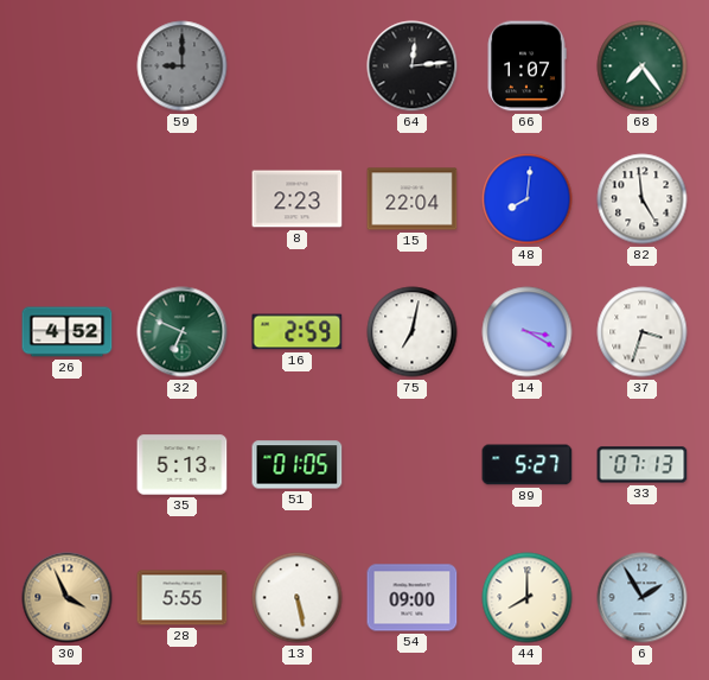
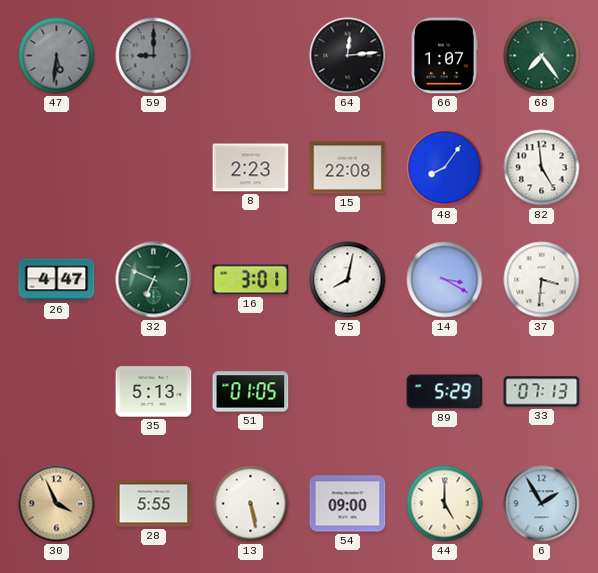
47: none -> 5:31
15: 22:04 -> 22:08
48: 8:01 -> 8:06
26: 4:52 -> 4:47
16: 2:59 -> 3:01
75: 7:02 -> 8:02
37: 3:33 -> 3:31
89: 5:27 -> 5:29
44: 8:00 -> 5:00
